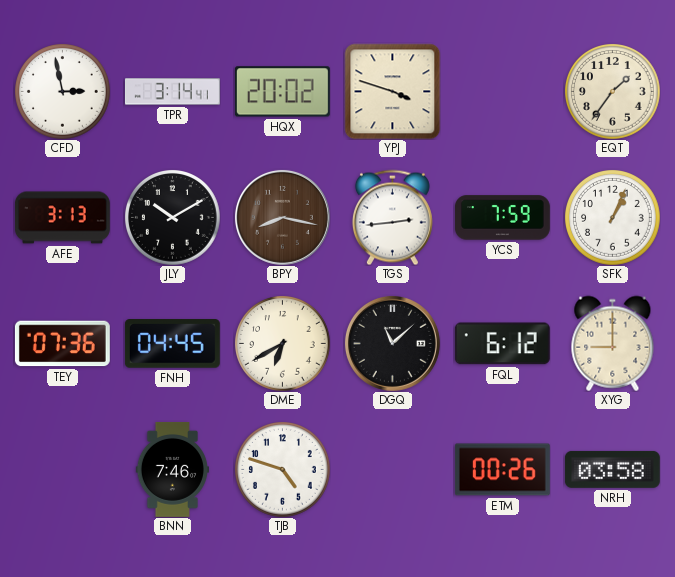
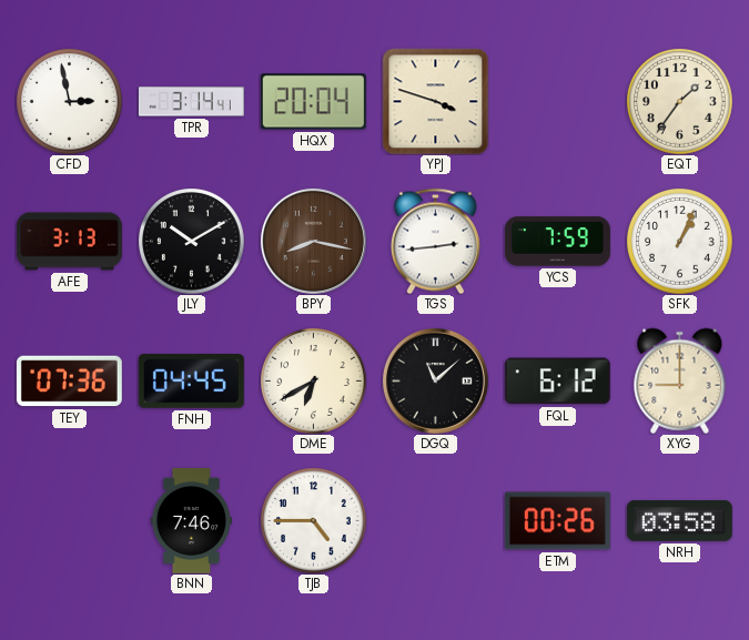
HQX: 20:02 -> 20:04
TJB: 4:48 -> 4:45
